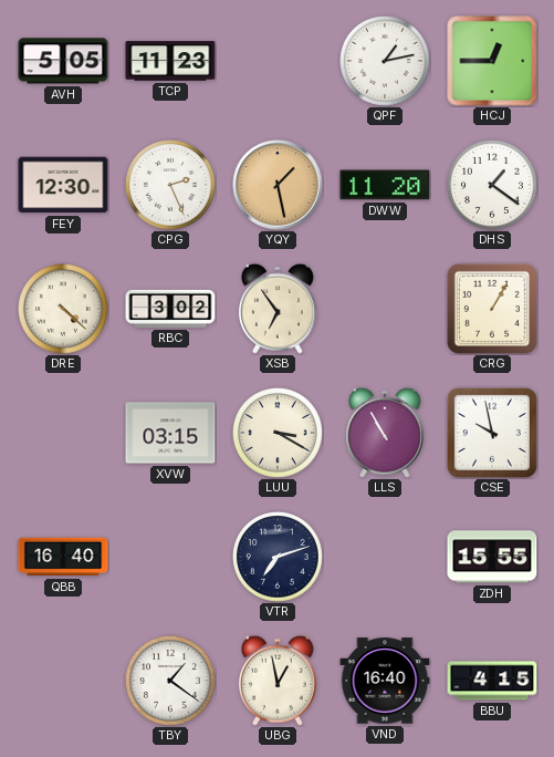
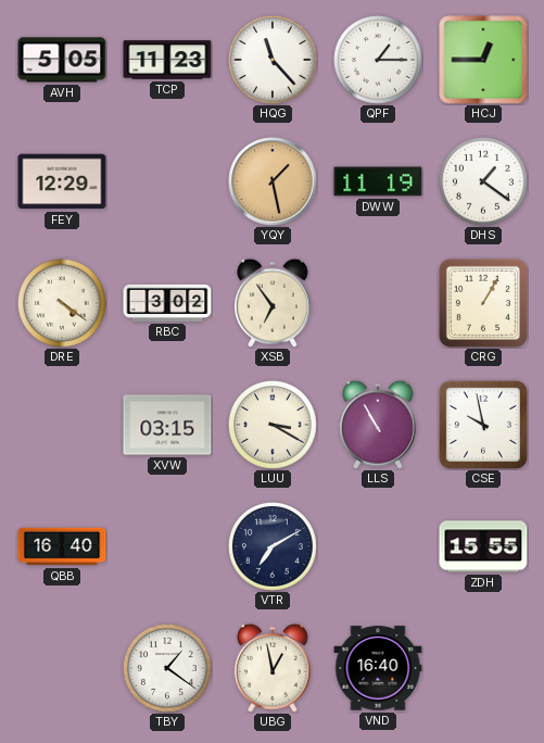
HQG: none -> 11:23
QPF: 1:13 -> 1:15
FEY: 12:30 -> 12:29
CPG: 2:26 -> none
DWW: 11:20 -> 11:19
DRE: 4:22 -> 4:21
VTR: 7:12 -> 7:10
BBU: 4:15 -> none
